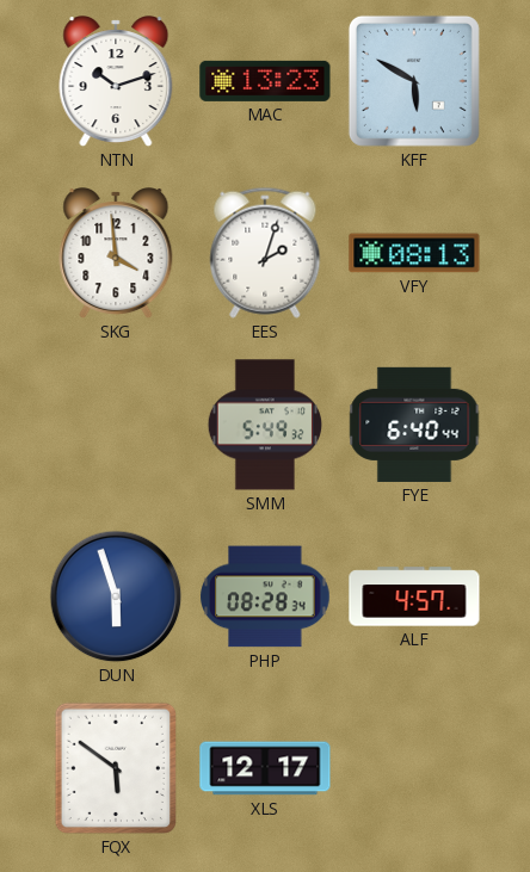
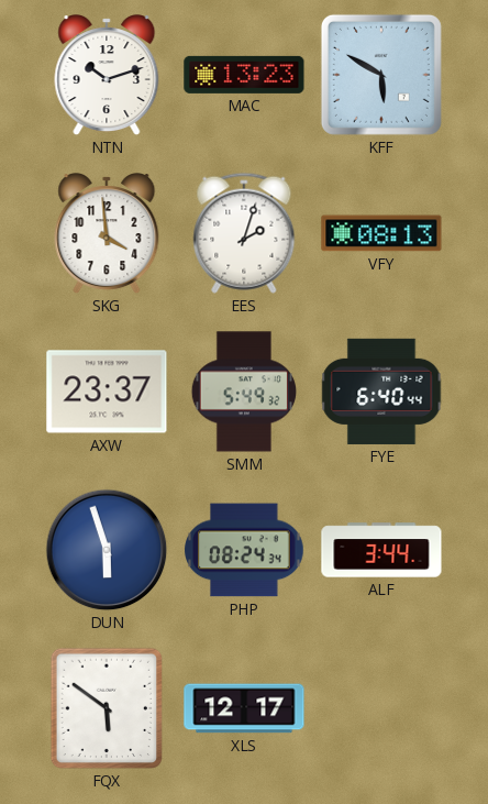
AXW: none -> 23:37
PHP: 08:28 -> 08:24
ALF: 4:57 -> 3:44
